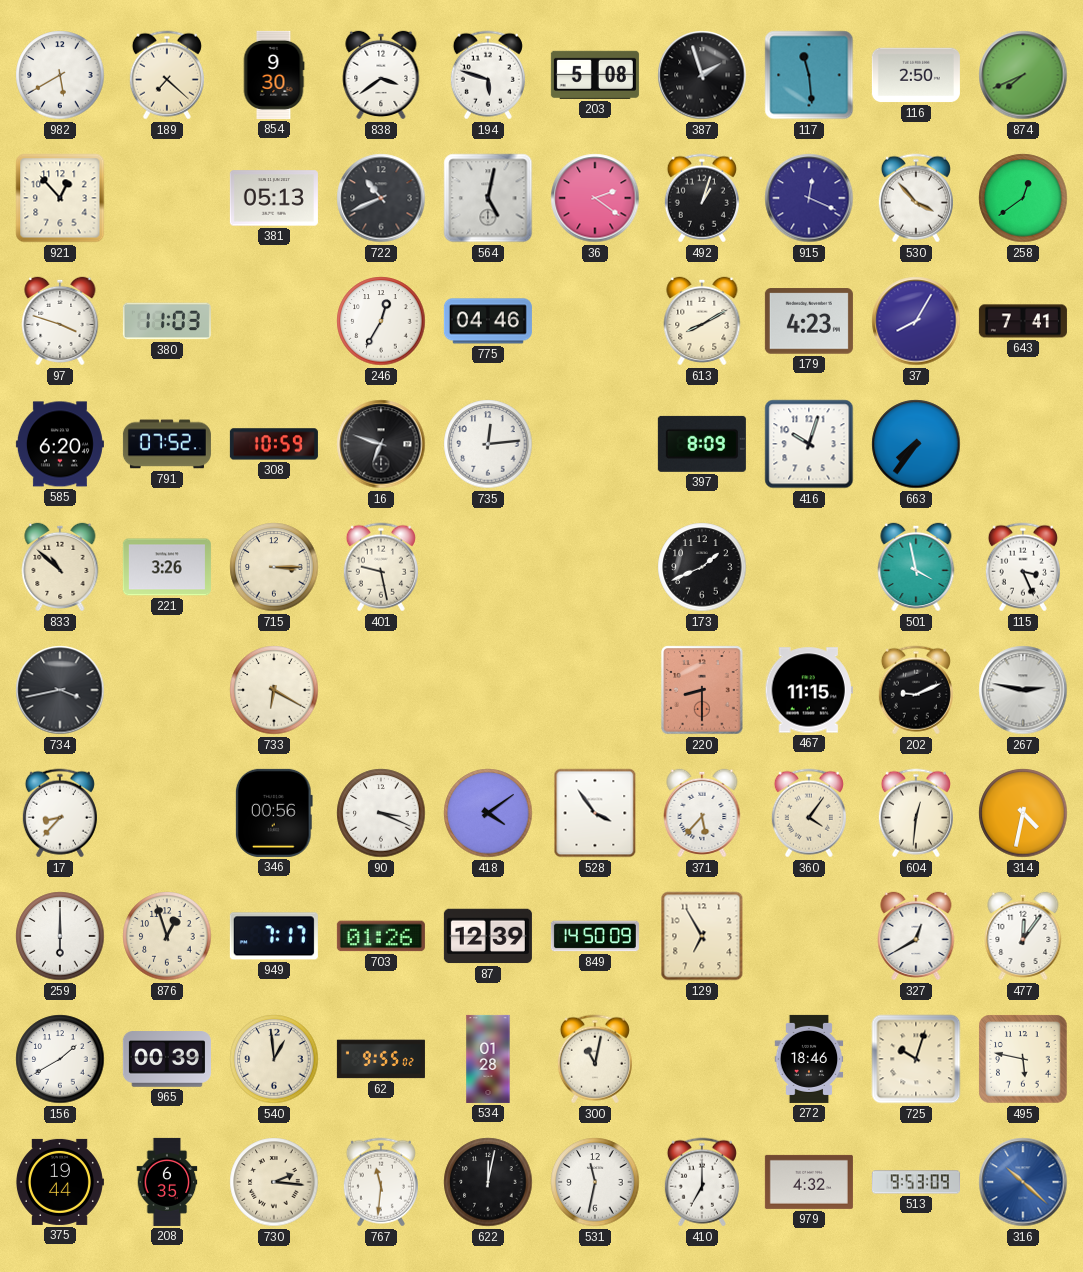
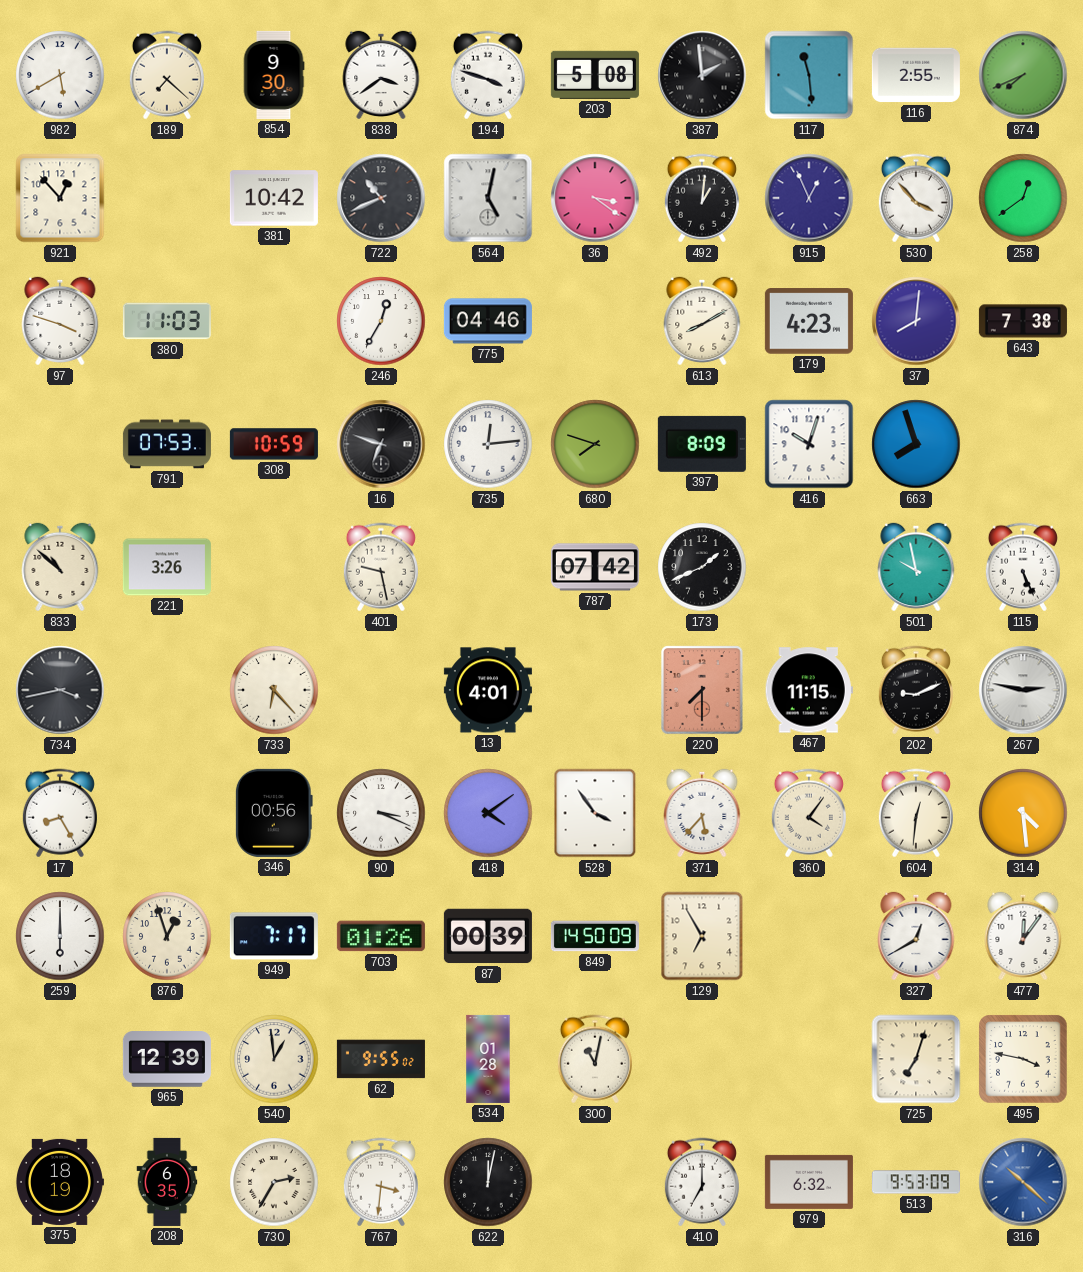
194: 5:48 -> 3:48
387: 1:57 -> 1:59
116: 2:50 -> 2:55
381: 05:13 -> 10:42
36: 2:21 -> 3:21
492: 1:03 -> 1:01
915: 12:19 -> 12:56
37: 8:05 -> 8:01
643: 7:41 -> 7:38
585: 6:20 -> none
791: 07:52 -> 07:53
680: none -> 7:48
663: 7:36 -> 7:57
715: 3:15 -> none
787: none -> 07:42
501: 3:58 -> 9:58
115: 3:26 -> 5:26
733: 6:20 -> 6:23
13: none -> 4:01
220: 8:30 -> 7:30
17: 8:37 -> 8:25
314: 4:32 -> 4:29
87: 12:39 -> 00:39
156: 1:40 -> none
965: 00:39 -> 12:39
272: 18:46 -> none
725: 10:03 -> 7:03
495: 5:47 -> 3:47
375: 19:44 -> 18:19
730: 2:16 -> 2:35
767: 11:31 -> 3:31
531: 11:32 -> none
979: 4:32 -> 6:32
